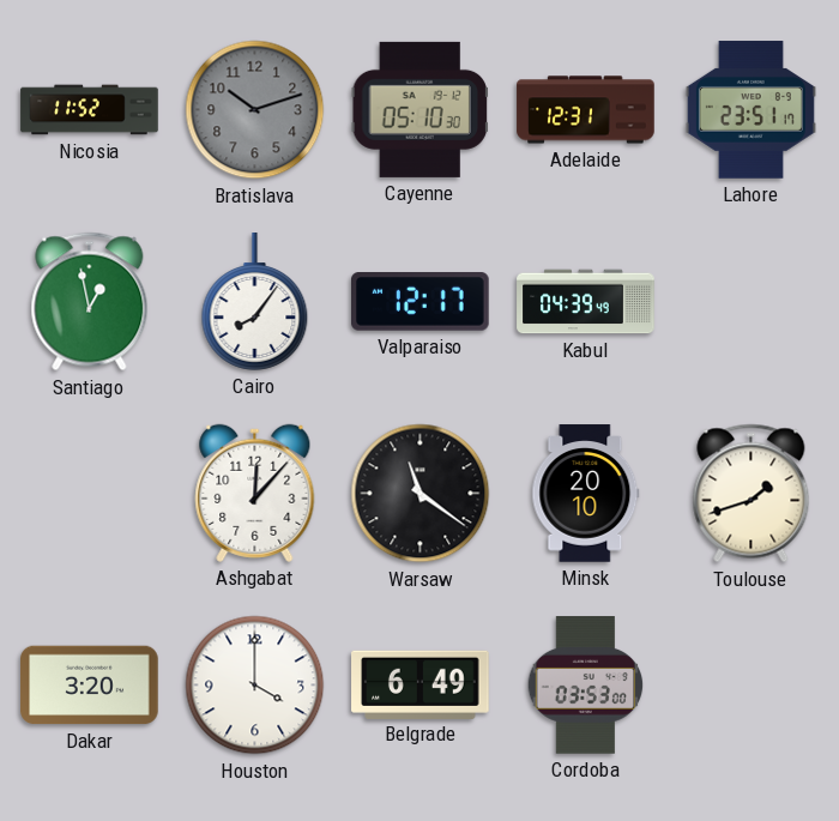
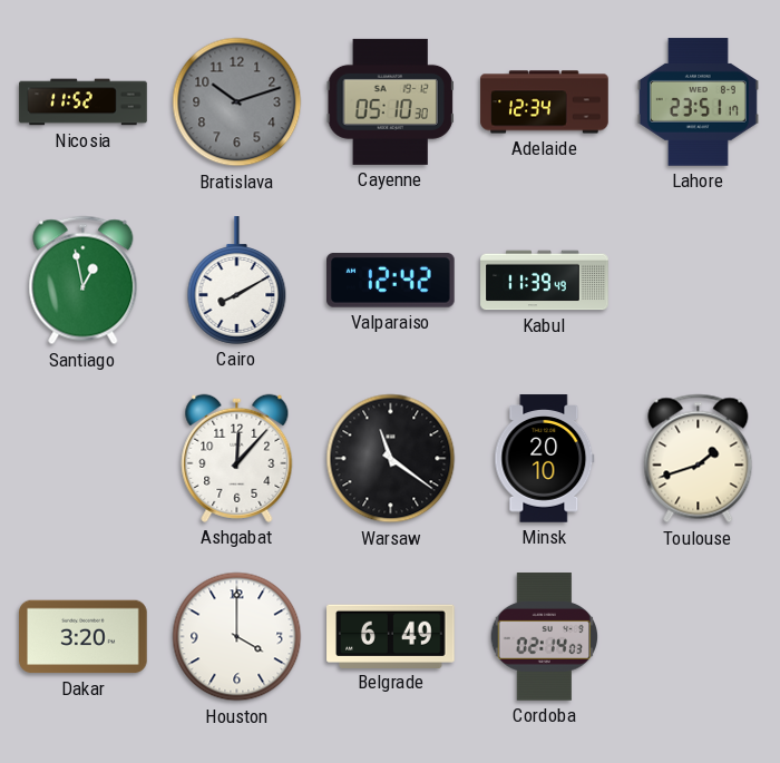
Adelaide: 12:31 -> 12:34
Cairo: 8:06 -> 8:10
Valparaiso: 12:17 -> 12:42
Kabul: 04:39 -> 11:39
Cordoba: 03:53 -> 02:14
